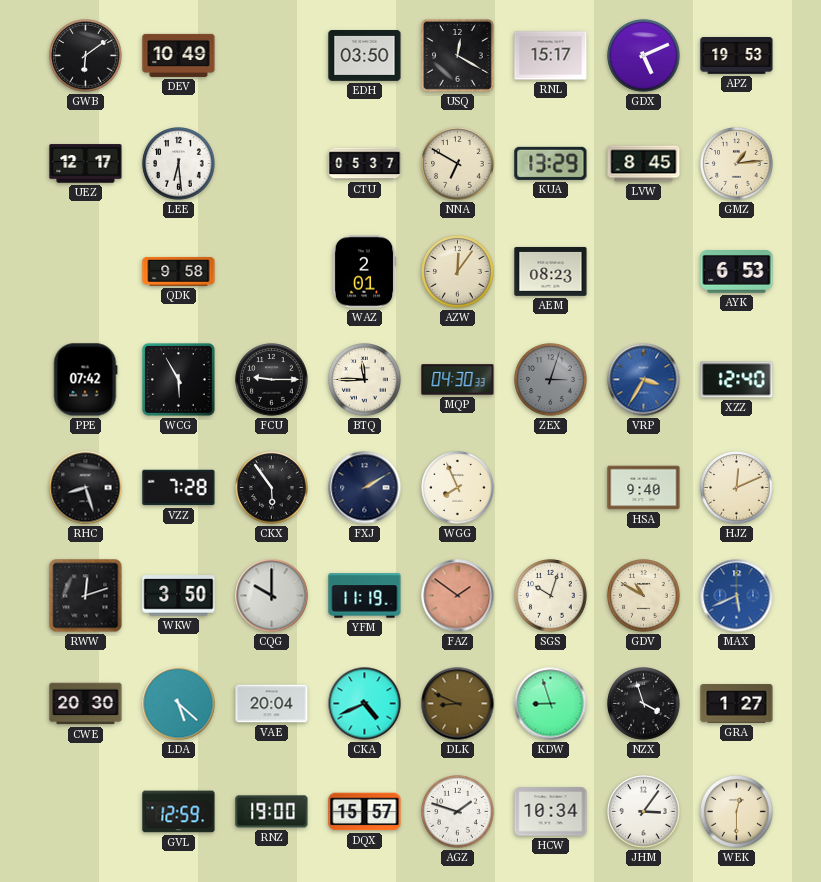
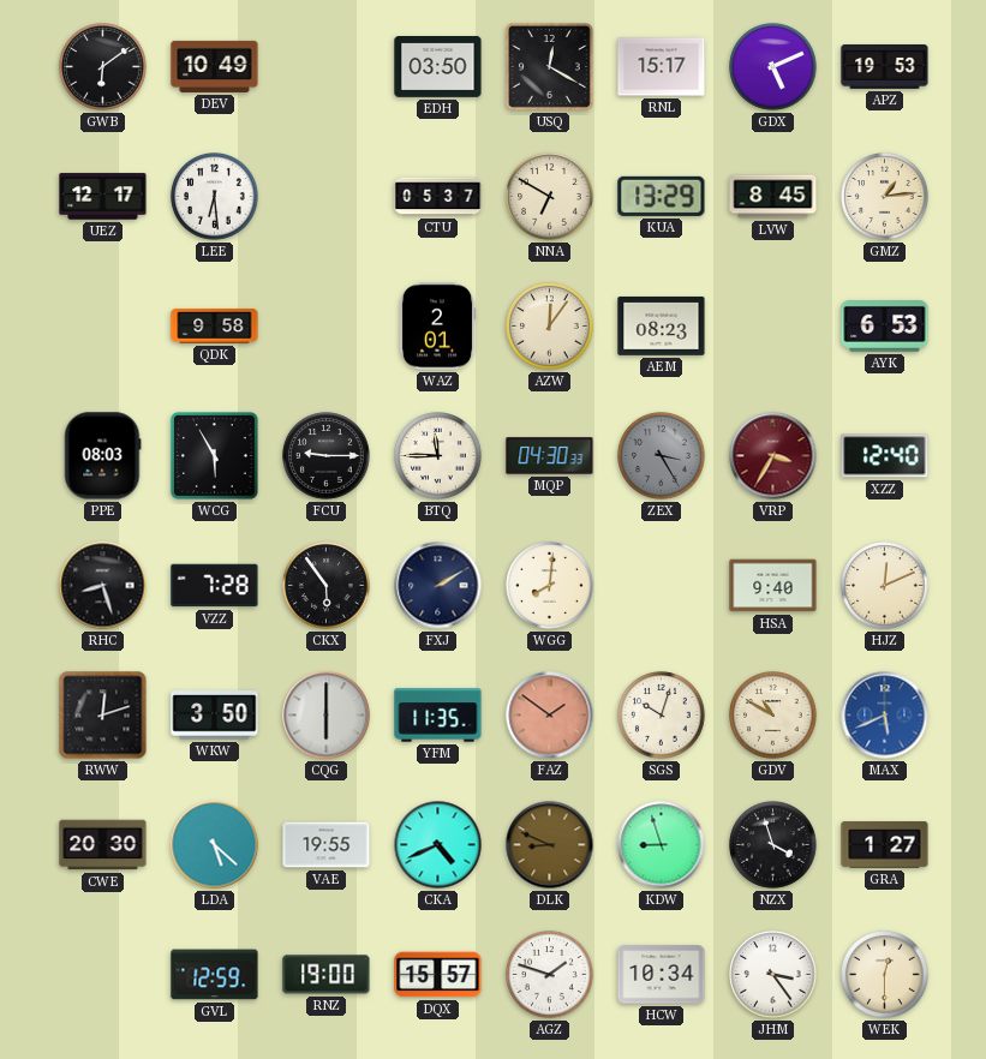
PPE: 07:42 -> 08:03
ZEX: 3:03 -> 3:25
VRP dial: blue -> burgundy
WGG: 7:56 -> 8:01
CQG: 10:00 -> 6:00
YFM: 11:19 -> 11:35
VAE: 20:04 -> 19:55
JHM: 3:06 -> 3:24
